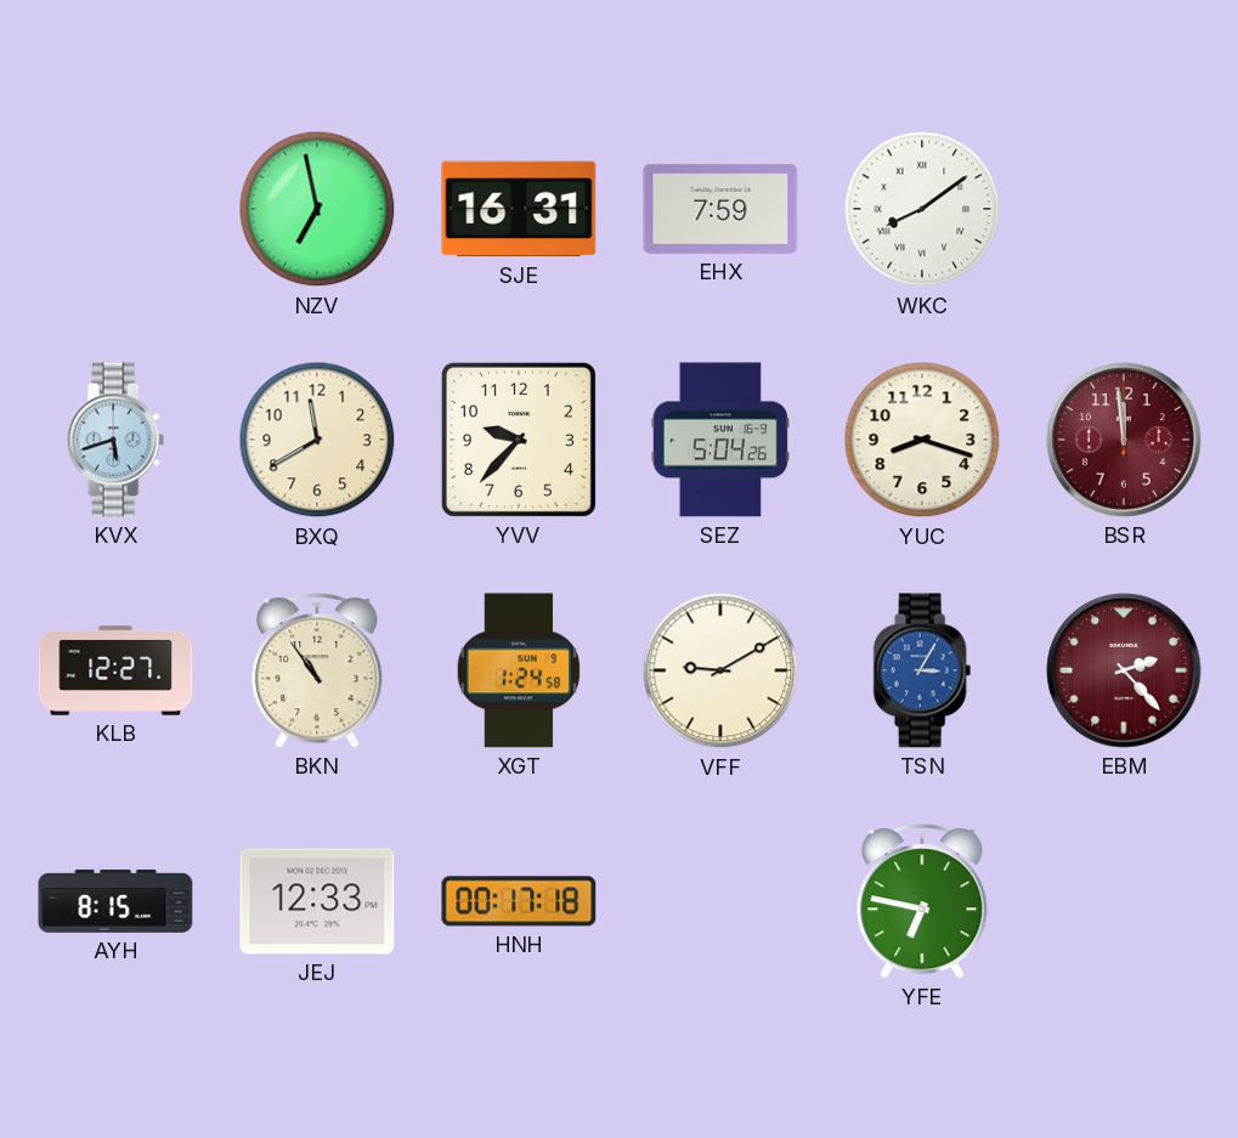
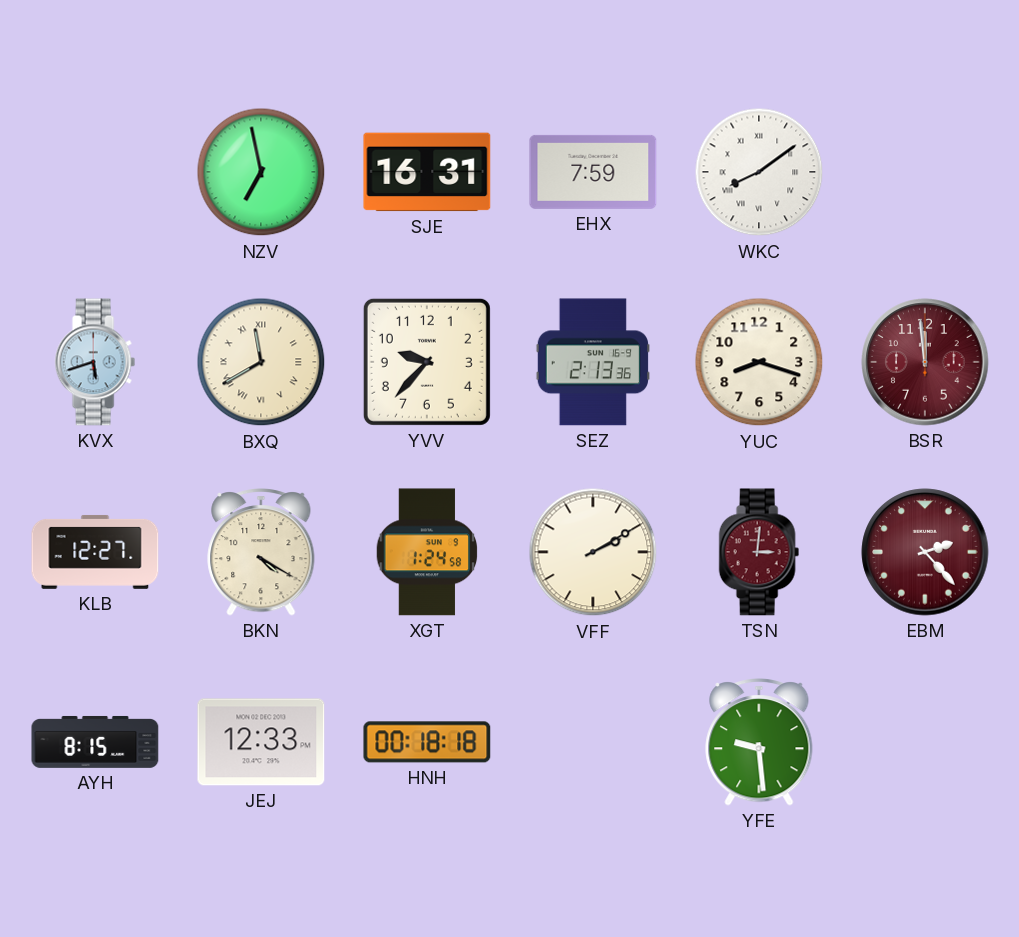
BXQ numerals: Arabic -> Roman
SEZ: 5:04 -> 2:13
BKN: 10:54 -> 4:20
VFF: 9:10 -> 2:10
TSN: 3:05 -> 3:01
TSN dial: blue -> burgundy
HNH: 00:17 -> 00:18
YFE: 6:47 -> 9:29
